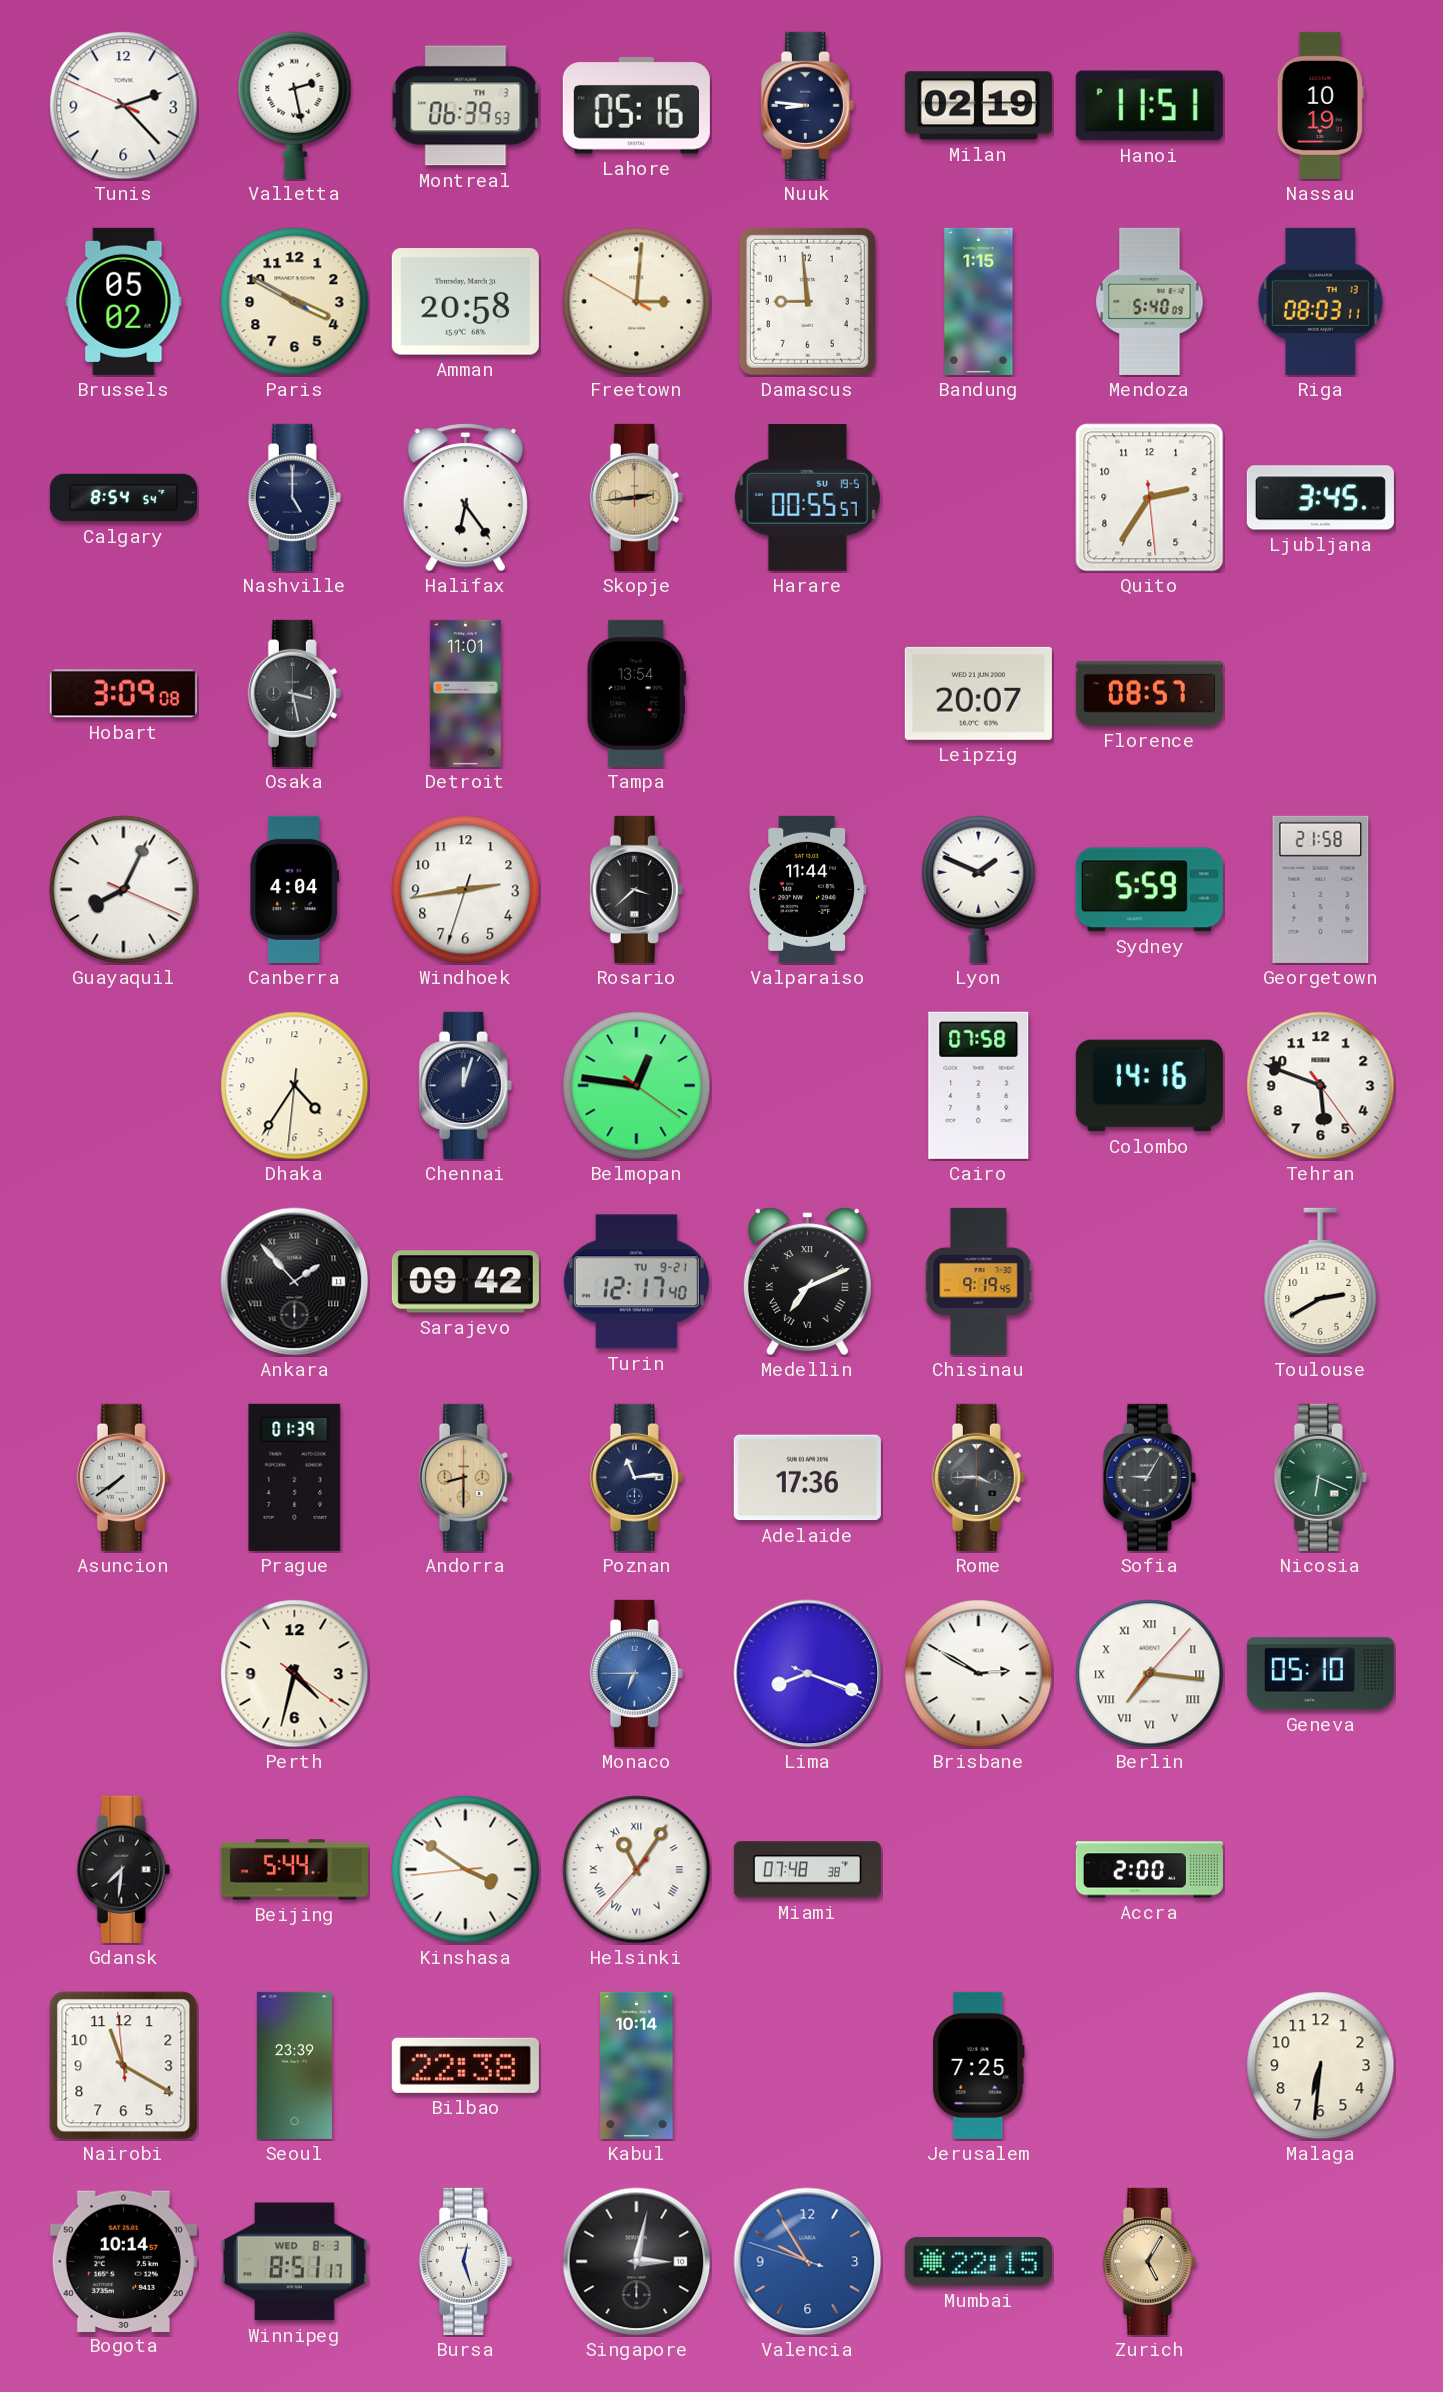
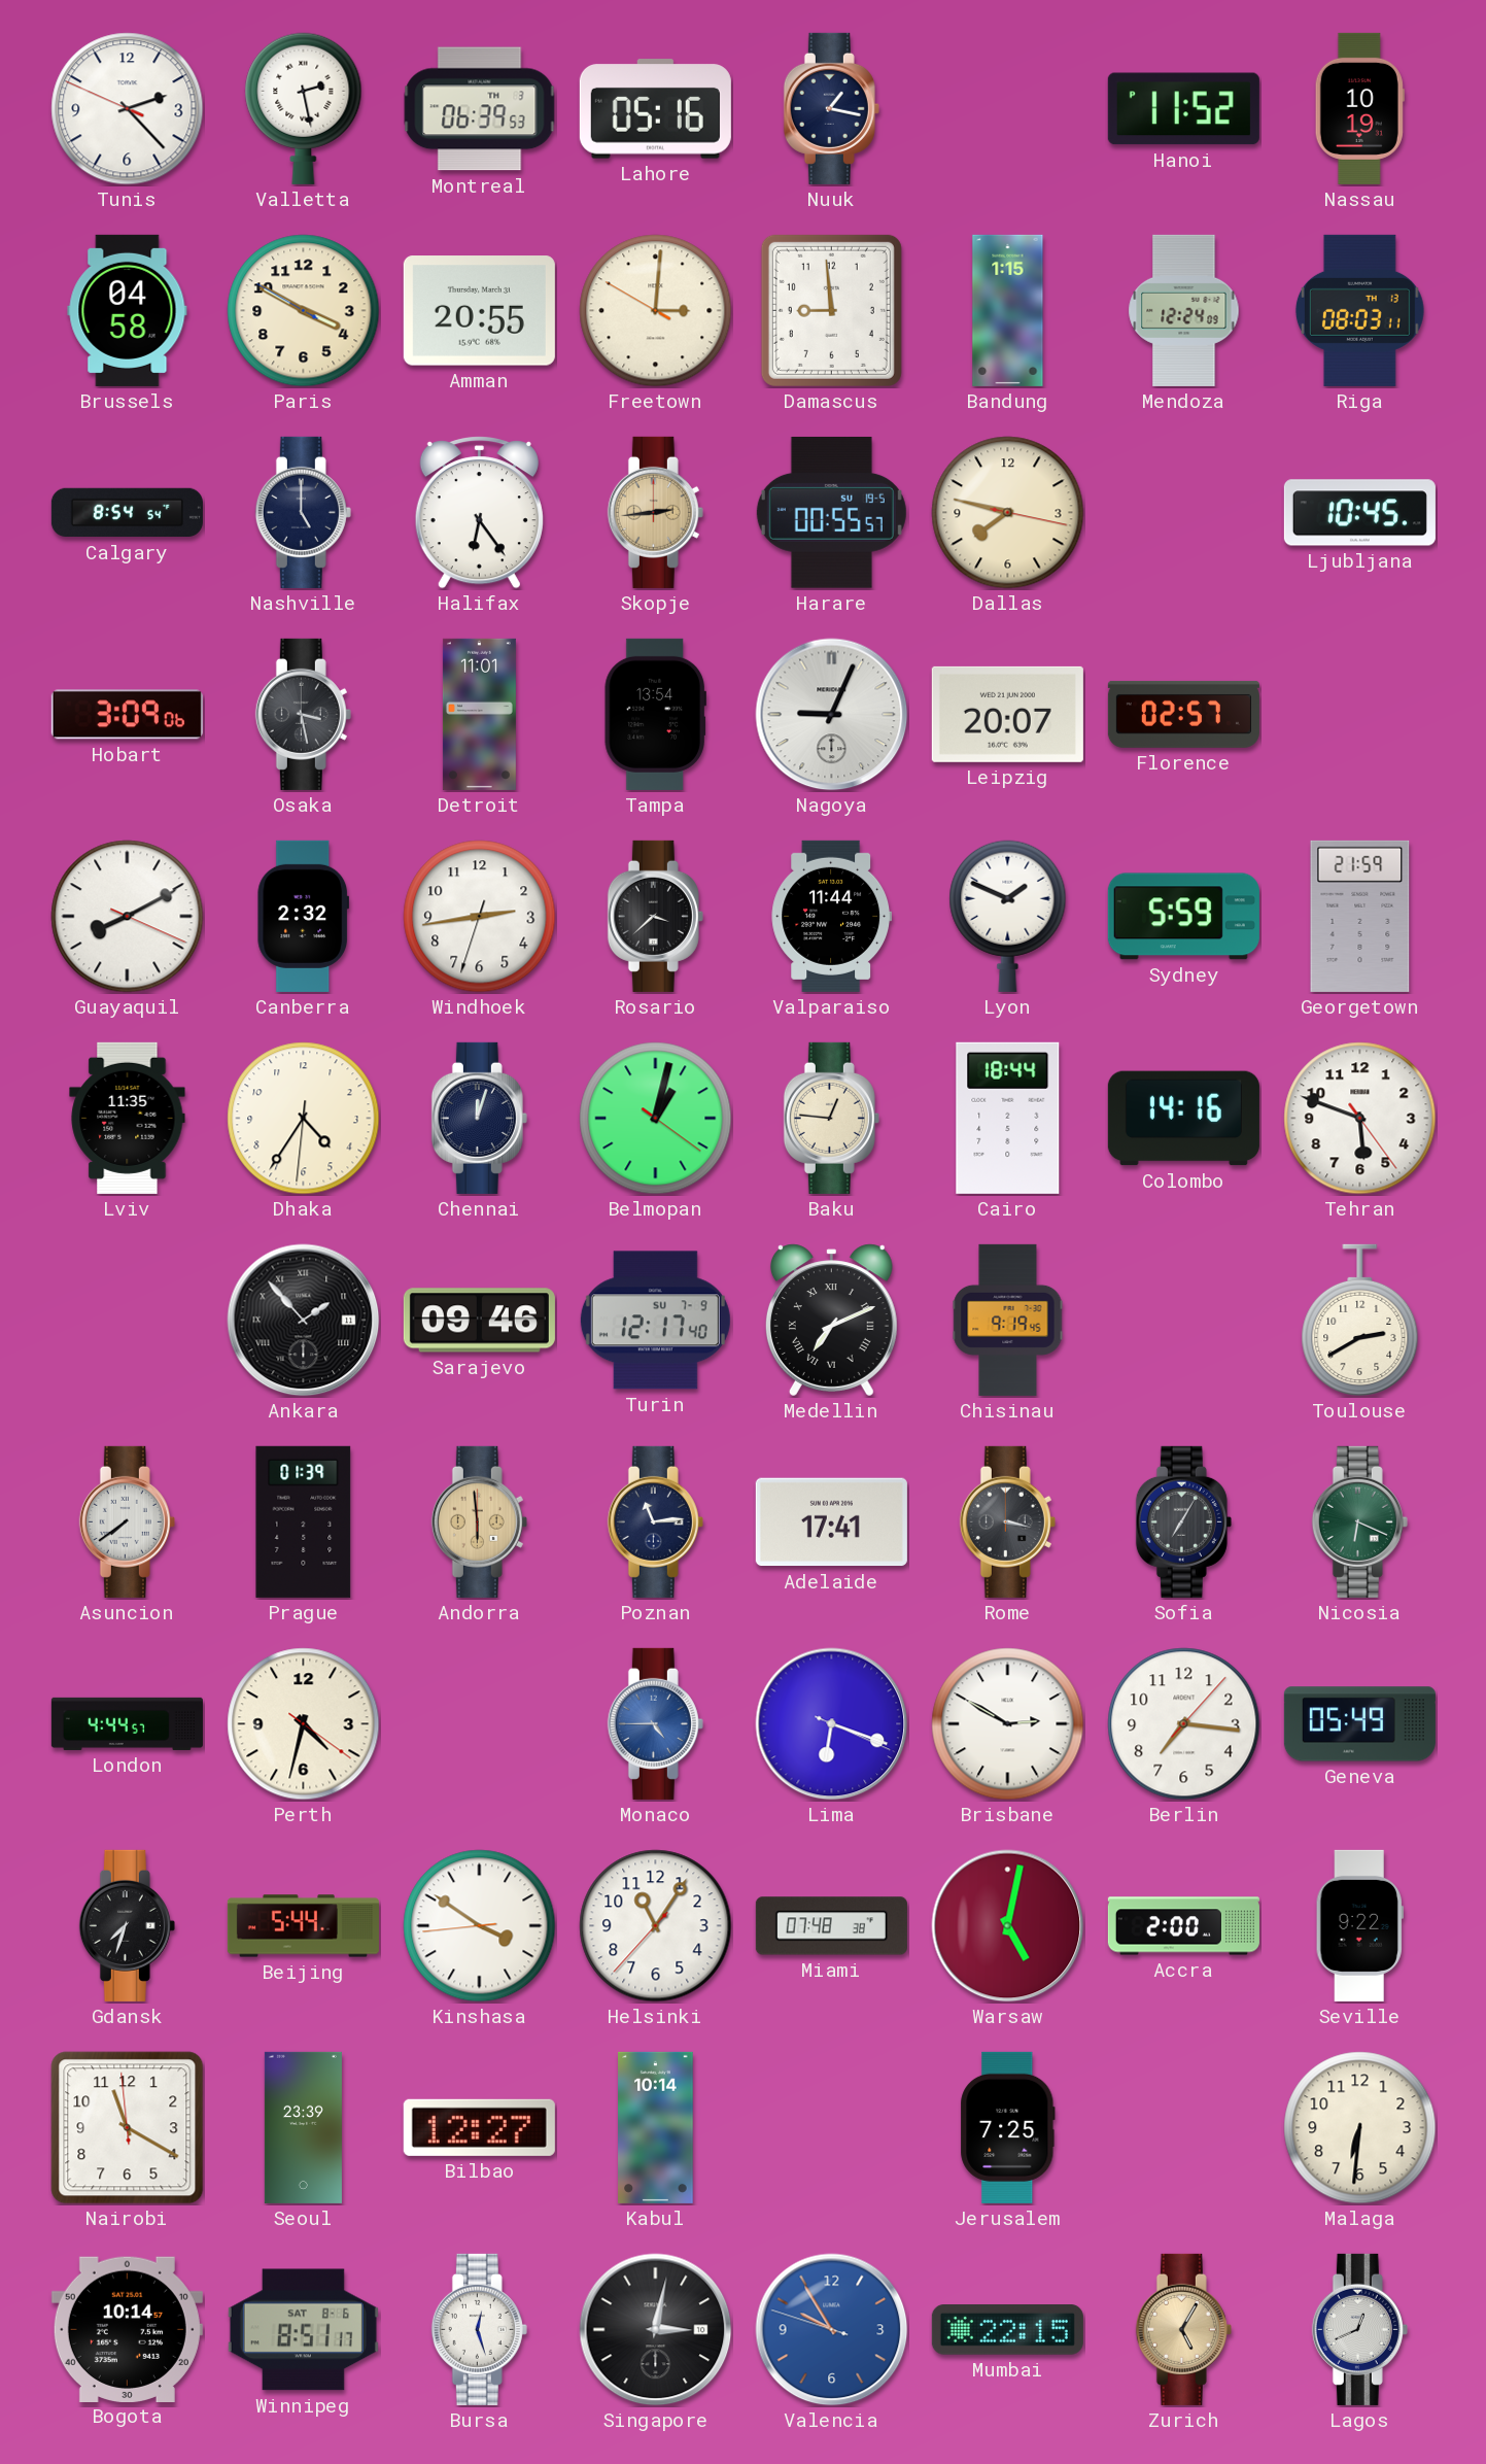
Nuuk: 8:46 -> 1:17
Milan: 02:19 -> none
Hanoi: 11:51 -> 11:52
Brussels: 05:02 -> 04:58
Amman: 20:58 -> 20:55
Mendoza: 5:40 -> 12:24
Dallas: none -> 7:47
Quito: 2:35 -> none
Ljubljana: 3:45 -> 10:45
Hobart: 3:09:08 -> 3:09:06
Nagoya: none -> 9:04
Florence: 08:57 -> 02:57
Guayaquil: 8:04 -> 8:10
Canberra: 4:04 -> 2:32
Georgetown: 21:58 -> 21:59
Lviv: none -> 11:35
Belmopan: 12:46 -> 1:02
Baku: none -> 12:46
Cairo: 07:58 -> 18:44
Sarajevo: 09:42 -> 09:46
Turin date: TU 9-21 -> SU 7-9
Andorra: 8:30 -> 5:59
Adelaide: 17:36 -> 17:41
Rome: 3:45 -> 3:17
Sofia: 9:05 -> 7:05
London: none -> 4:44
Monaco: 6:45 -> 4:45
Lima: 8:18 -> 6:18
Berlin numerals: Roman -> Arabic
Geneva: 05:10 -> 05:49
Gdansk: 7:31 -> 7:33
Helsinki numerals: Roman -> Arabic
Warsaw: none -> 5:02
Seville: none -> 9:22
Bilbao: 22:38 -> 12:27
Winnipeg date: WED 8-3 -> SAT 8-6
Lagos: none -> 12:41
